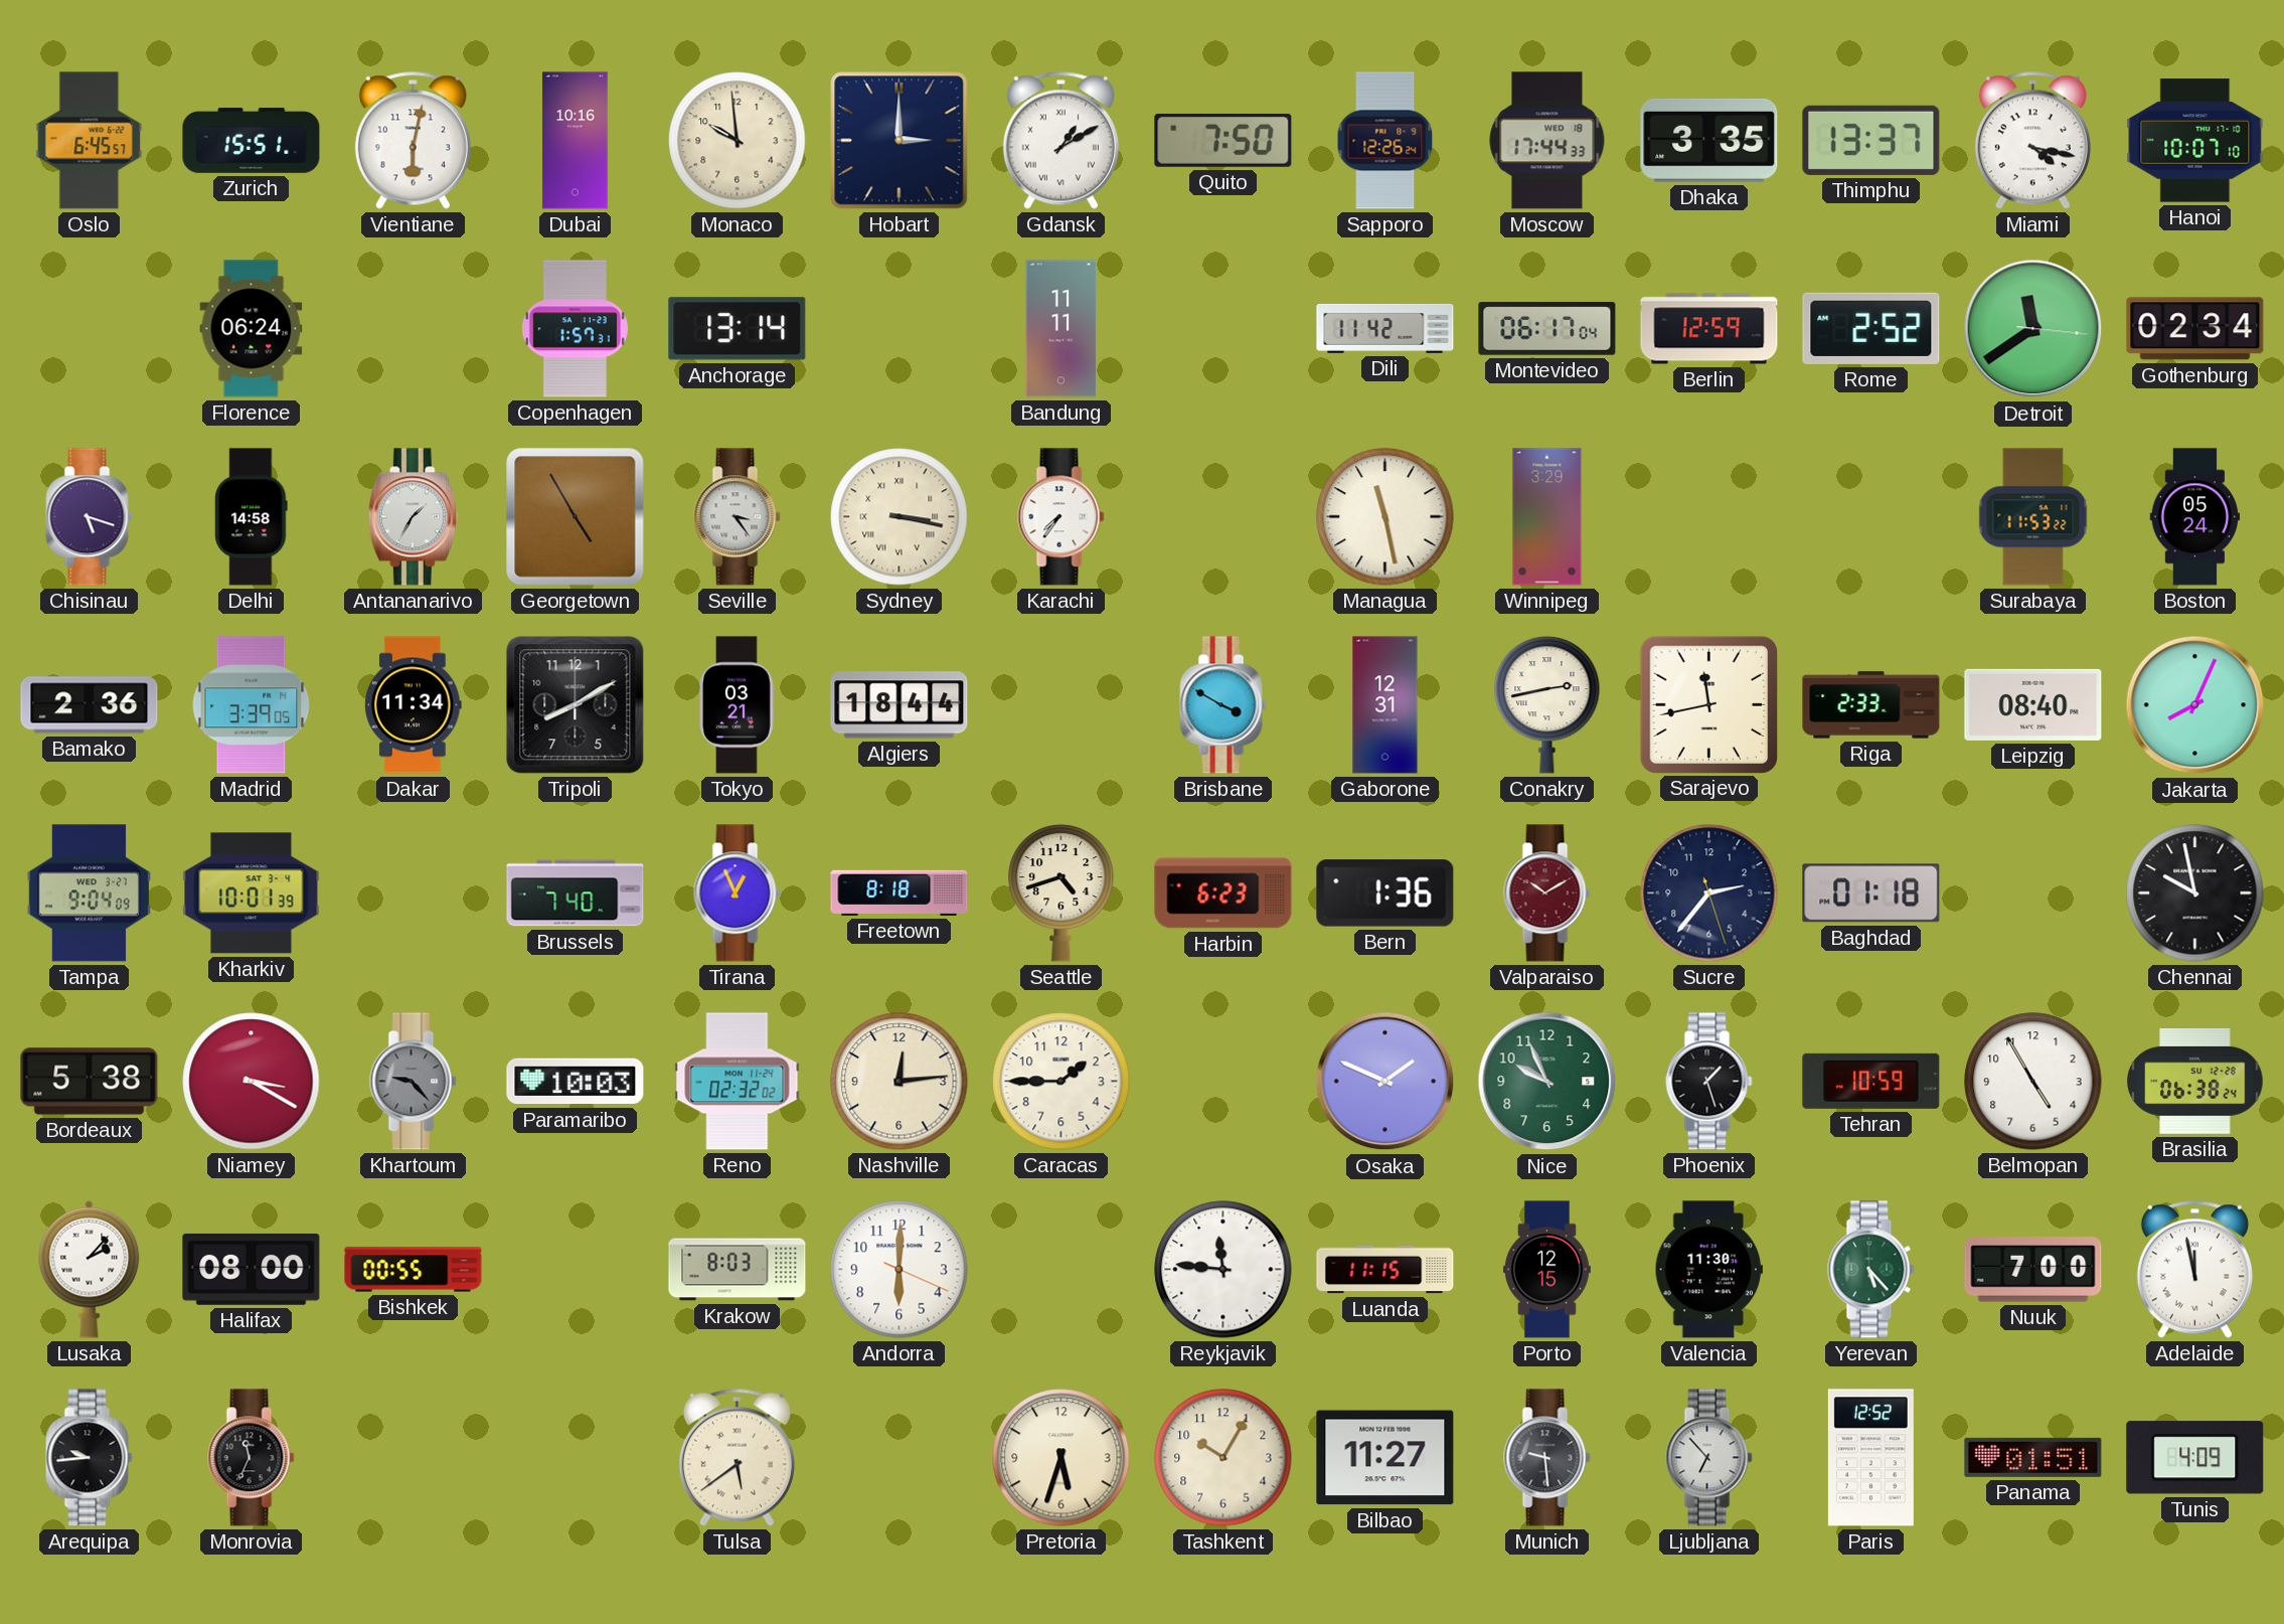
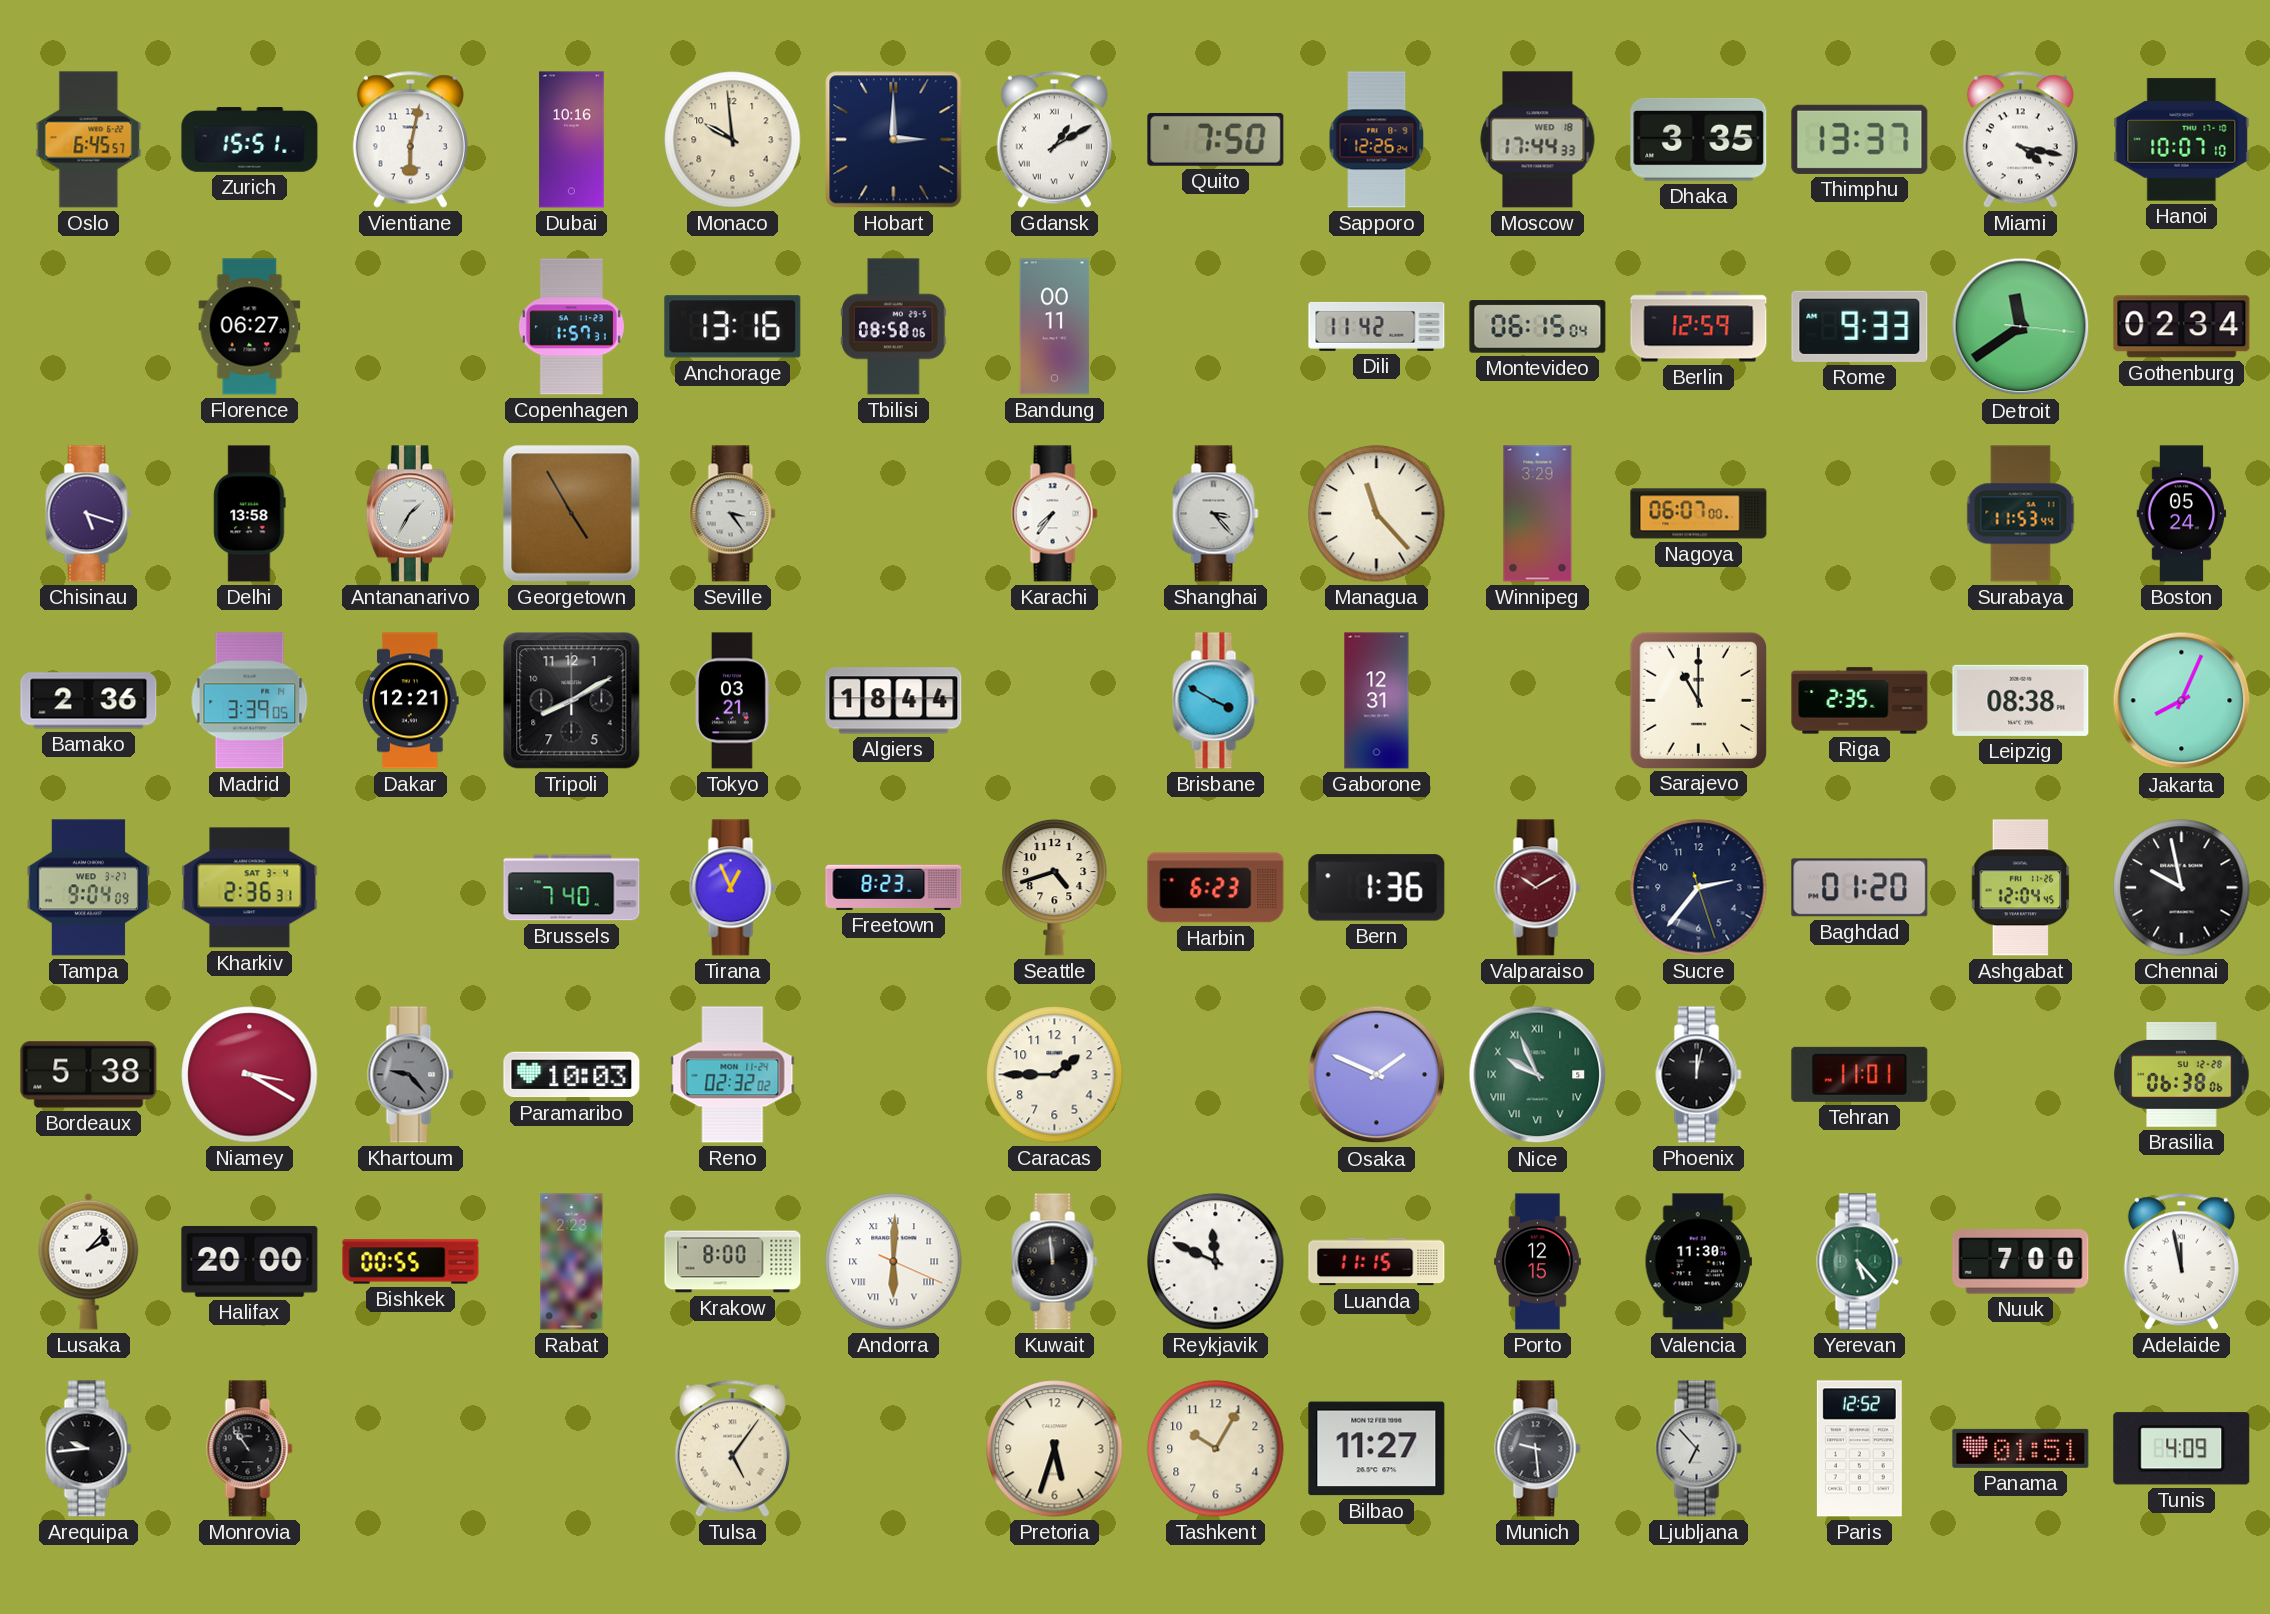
Florence: 06:24 -> 06:27
Anchorage: 13:14 -> 13:16
Tbilisi: none -> 08:58
Bandung: 11:11 -> 00:11
Montevideo: 06:17 -> 06:15
Rome: 2:52 -> 9:33
Delhi: 14:58 -> 13:58
Sydney: 3:17 -> none
Shanghai: none -> 3:23
Managua: 11:28 -> 11:23
Nagoya: none -> 06:07
Surabaya: 11:53:22 -> 11:53:44
Dakar: 11:34 -> 12:21
Conakry: 2:43 -> none
Sarajevo: 11:43 -> 11:00
Riga: 2:33 -> 2:35
Leipzig: 08:40 -> 08:38
Kharkiv: 10:01 -> 2:36
Freetown: 8:18 -> 8:23
Baghdad: 01:18 -> 01:20
Ashgabat: none -> 12:04
Nashville: 12:14 -> none
Nice numerals: Arabic -> Roman
Phoenix: 1:27 -> 12:02
Tehran: 10:59 -> 11:01
Belmopan: 4:55 -> none
Brasilia: 06:38:24 -> 06:38:06
Halifax: 08:00 -> 20:00
Rabat: none -> 2:23
Krakow: 8:03 -> 8:00
Andorra numerals: Arabic -> Roman
Kuwait: none -> 11:59
Reykjavik: 11:46 -> 11:49
Monrovia: 11:34 -> 10:54
Tulsa: 5:39 -> 5:06
